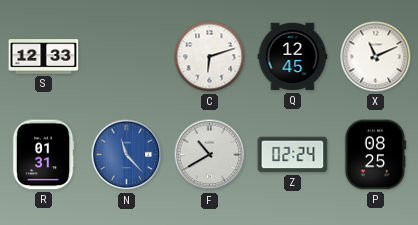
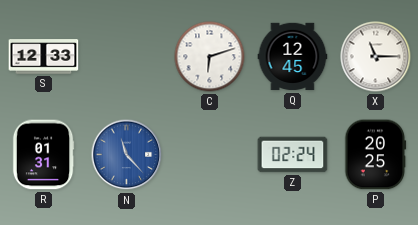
X: 11:11 -> 11:15
F: 10:40 -> none
P: 08:25 -> 20:25
